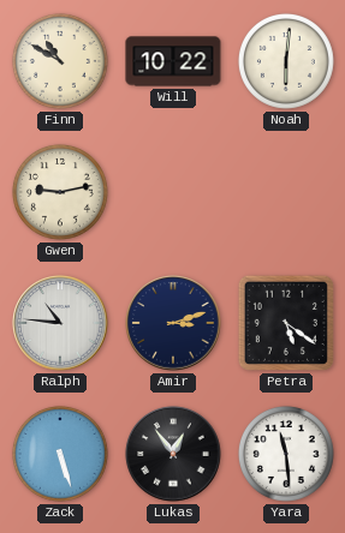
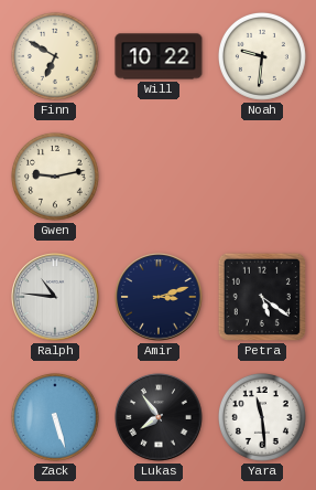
Finn: 10:50 -> 6:50
Noah: 6:01 -> 9:31
Lukas: 12:54 -> 7:54
